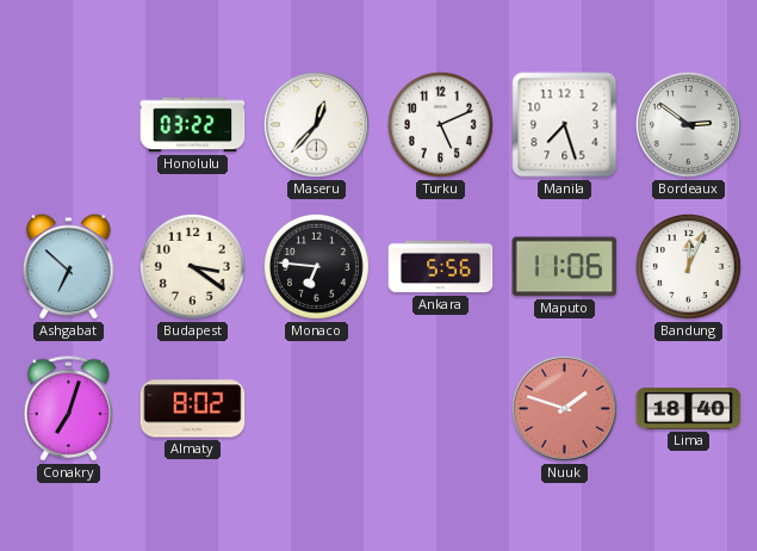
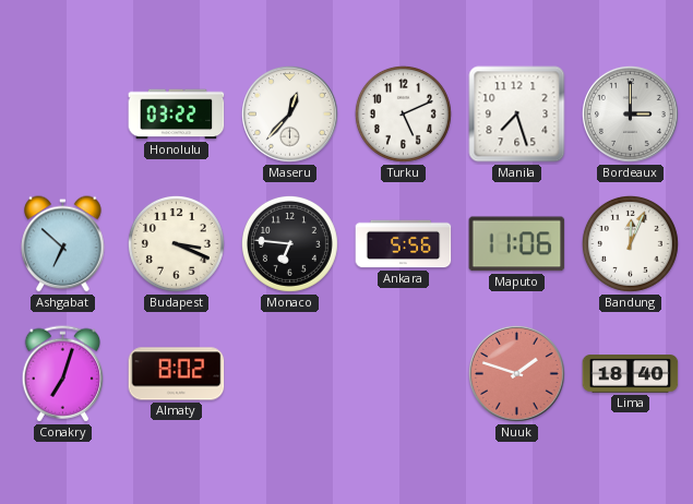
Bordeaux: 2:51 -> 3:00
Budapest: 3:21 -> 3:19
